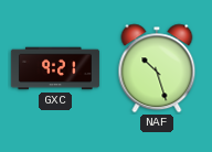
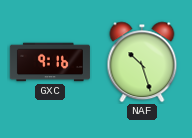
GXC: 9:21 -> 9:16
